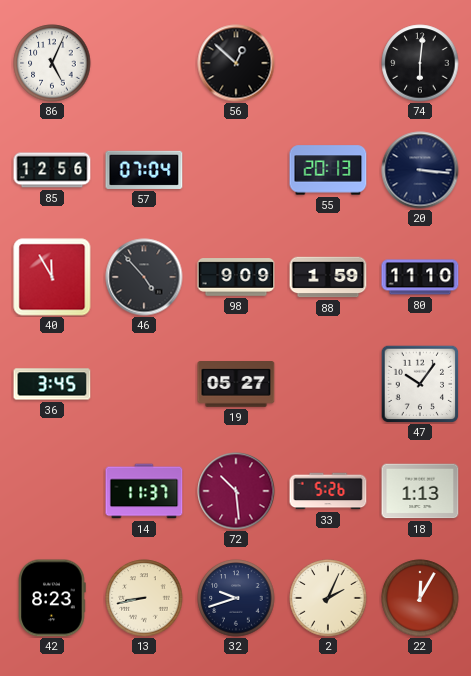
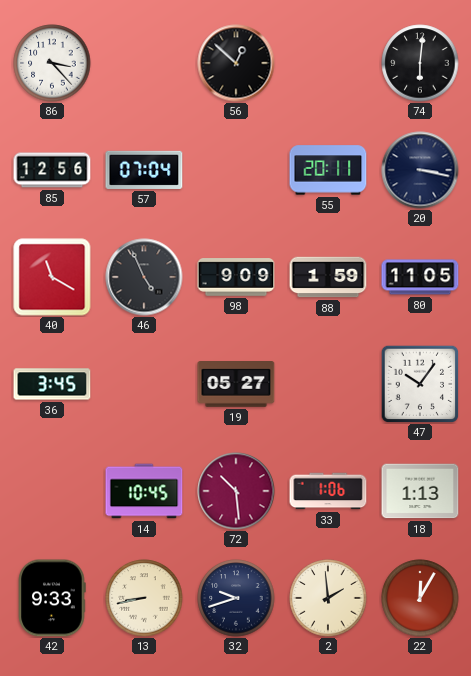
86: 5:04 -> 3:23
55: 20:13 -> 20:11
20: 3:16 -> 3:17
40: 11:55 -> 11:20
46: 4:53 -> 4:56
80: 11:10 -> 11:05
14: 11:37 -> 10:45
33: 5:26 -> 1:06
42: 8:23 -> 9:33
2: 2:04 -> 1:59
